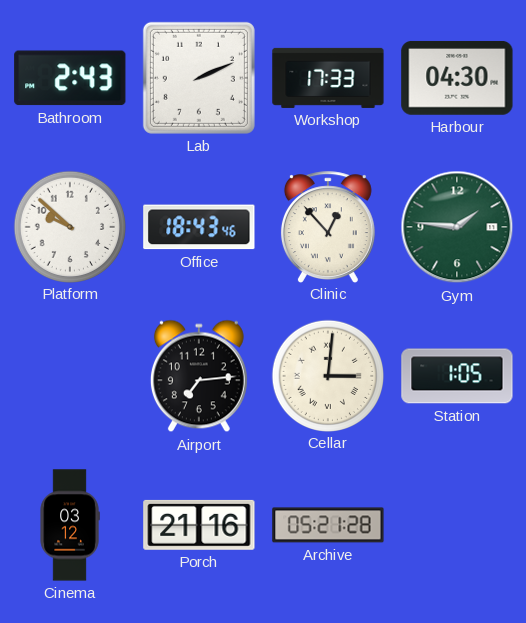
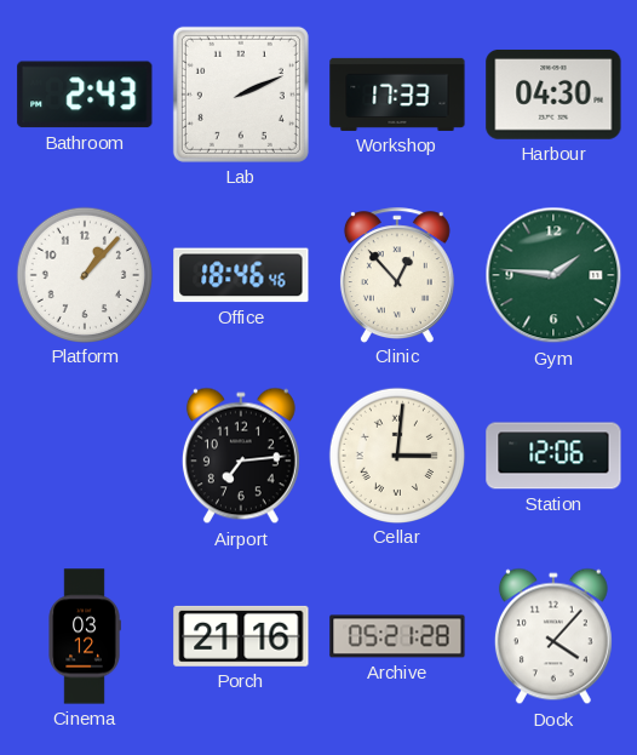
Platform: 9:52 -> 1:07
Office: 18:43 -> 18:46
Station: 1:05 -> 12:06
Dock: none -> 4:07
